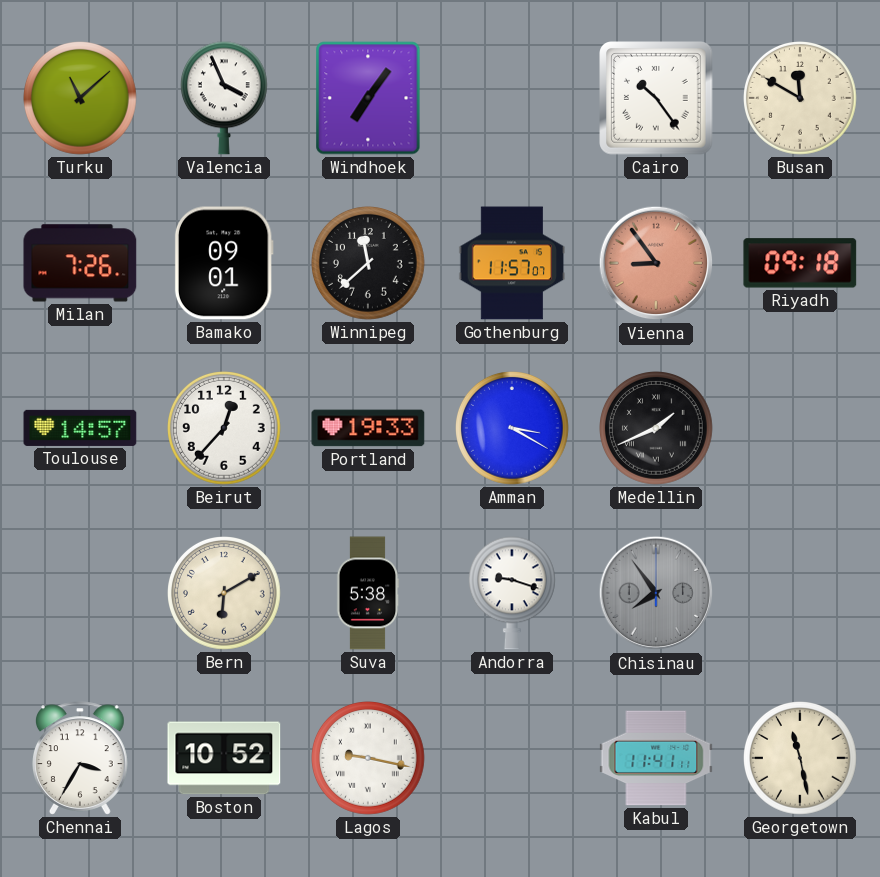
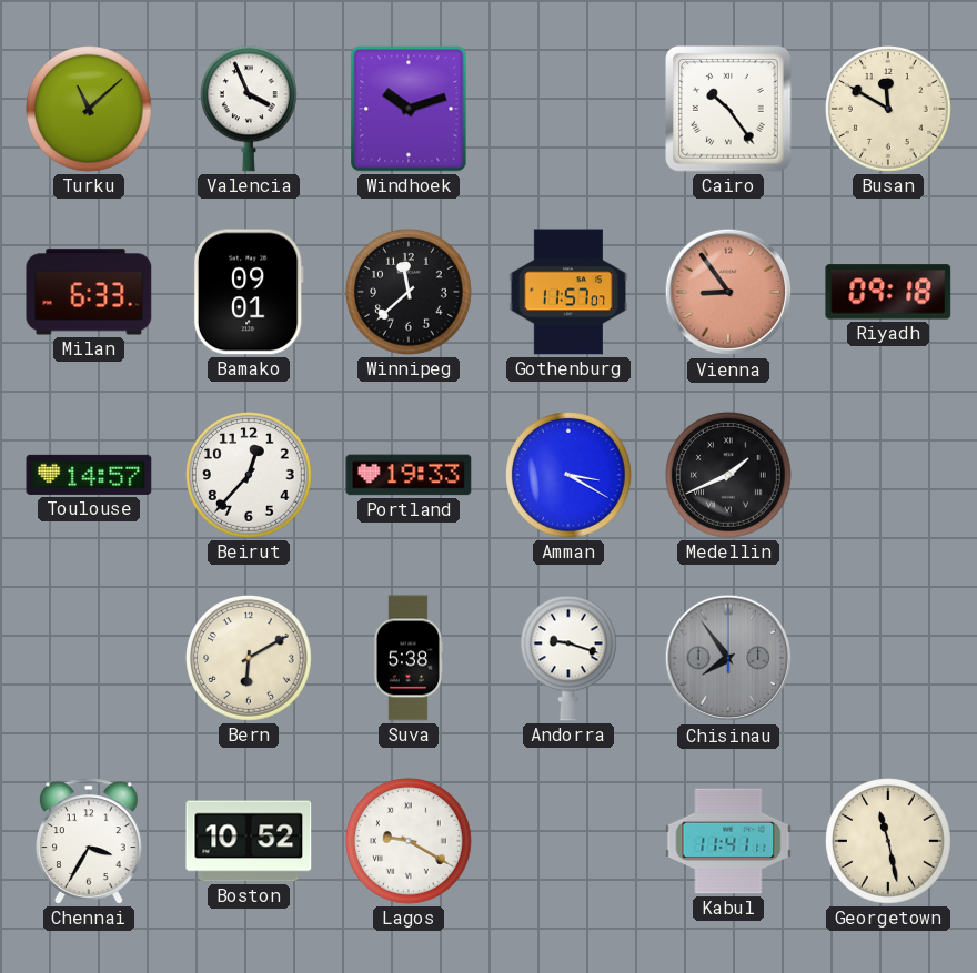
Windhoek: 7:06 -> 10:12
Milan: 7:26 -> 6:33
Lagos: 9:17 -> 9:20
